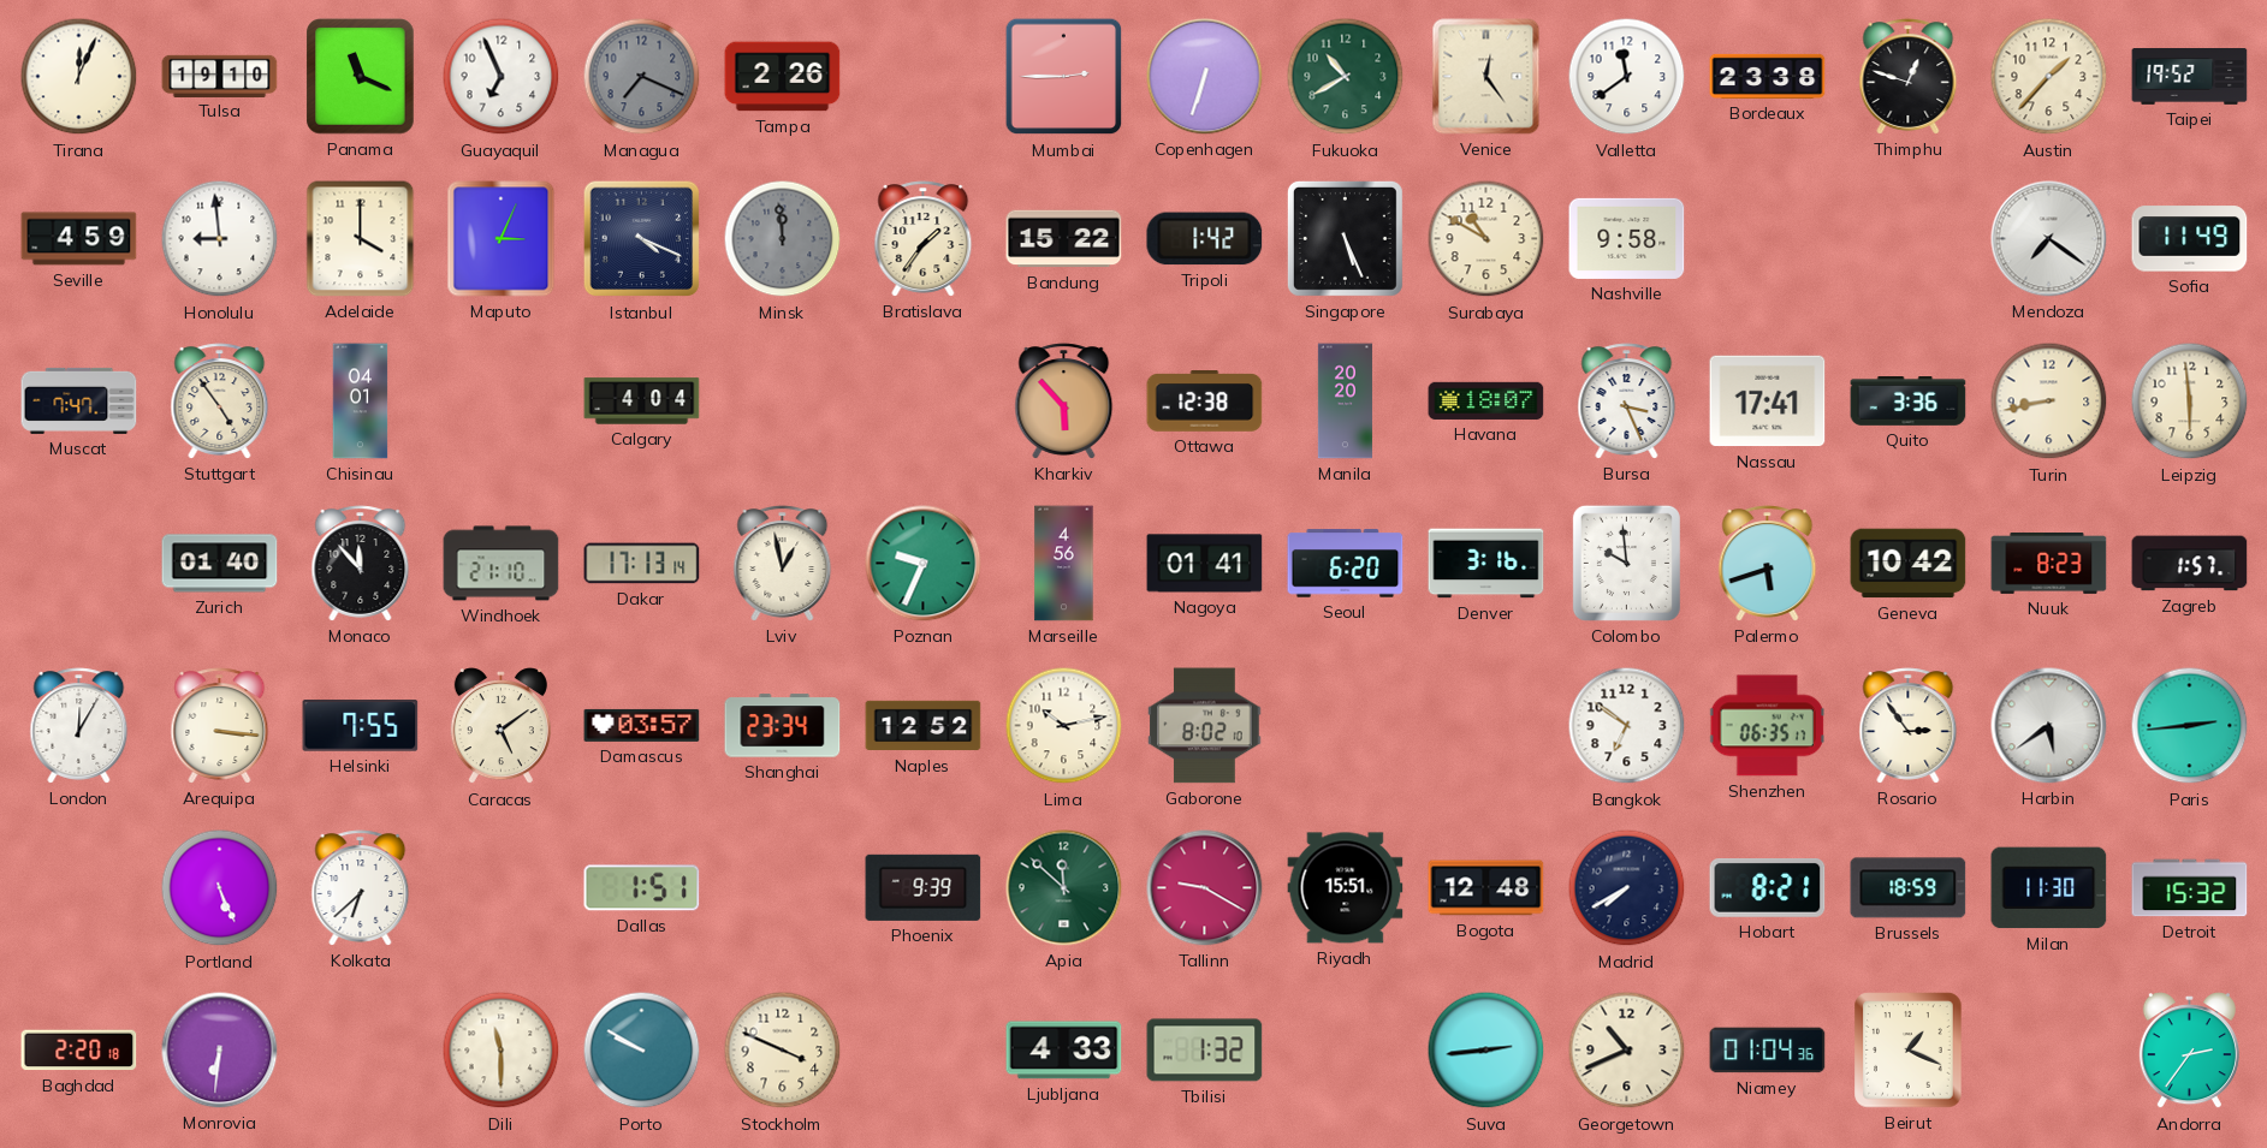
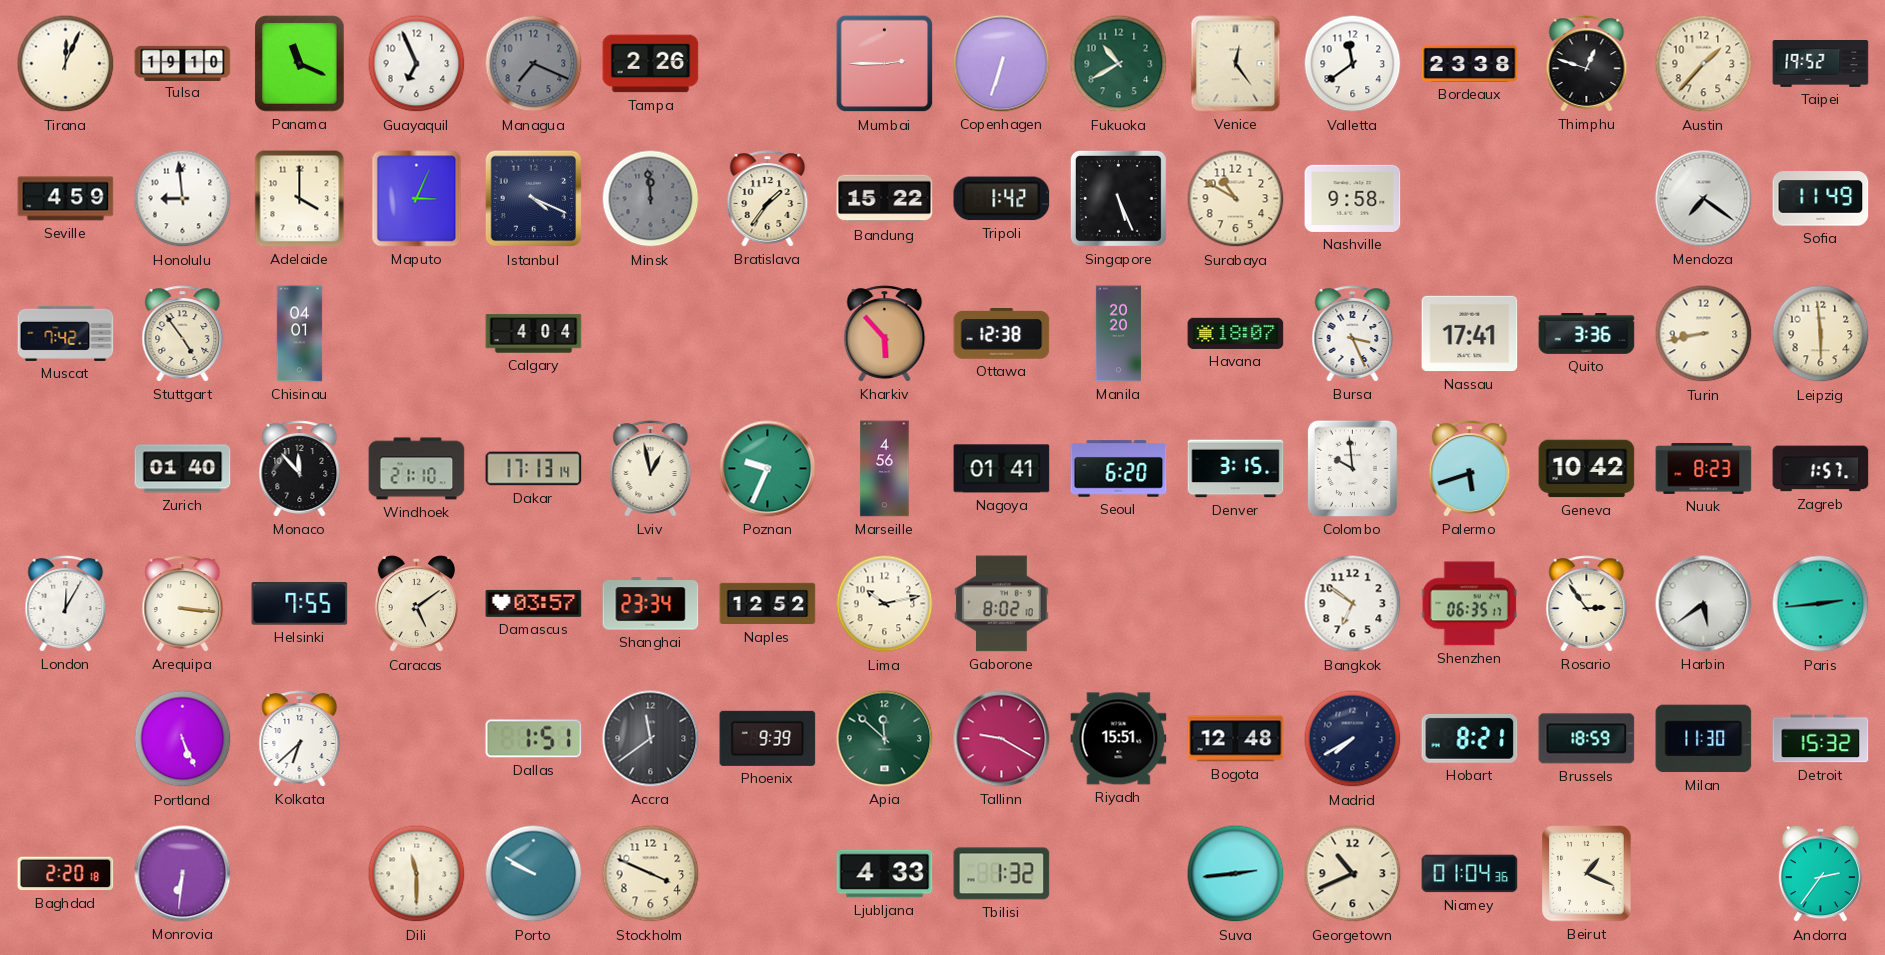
Muscat: 7:47 -> 7:42
Denver: 3:16 -> 3:15
Accra: none -> 11:39
